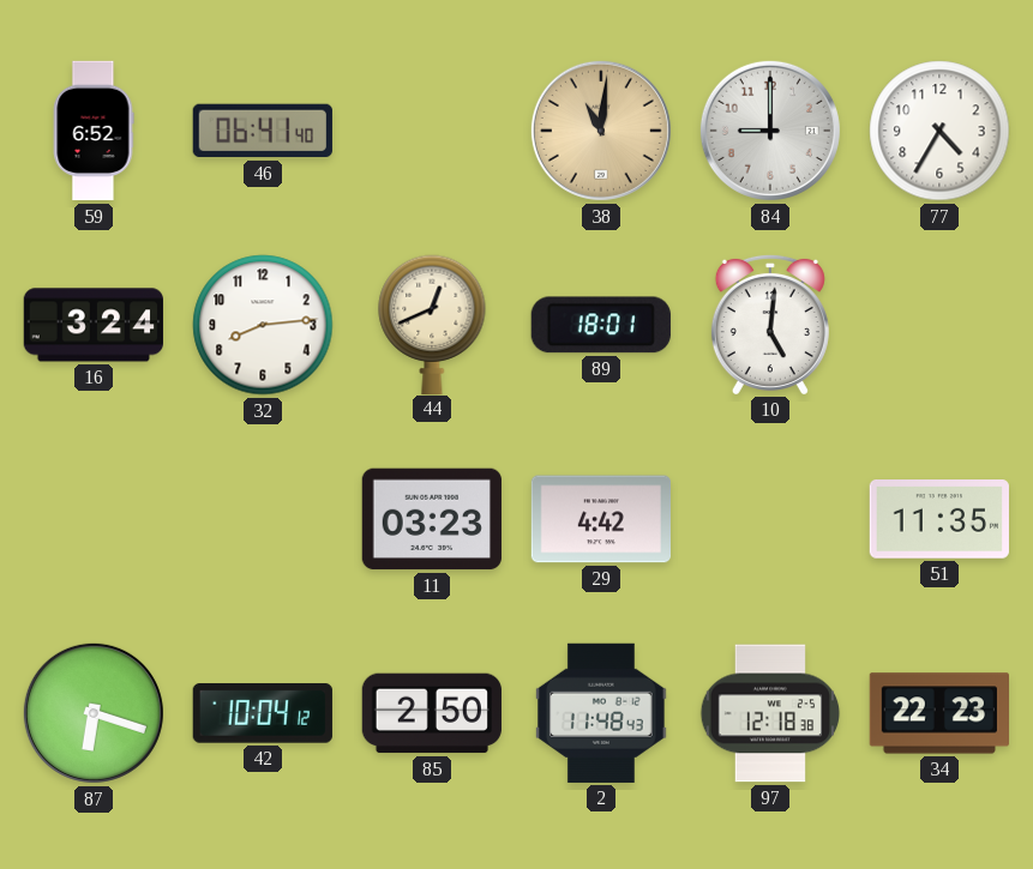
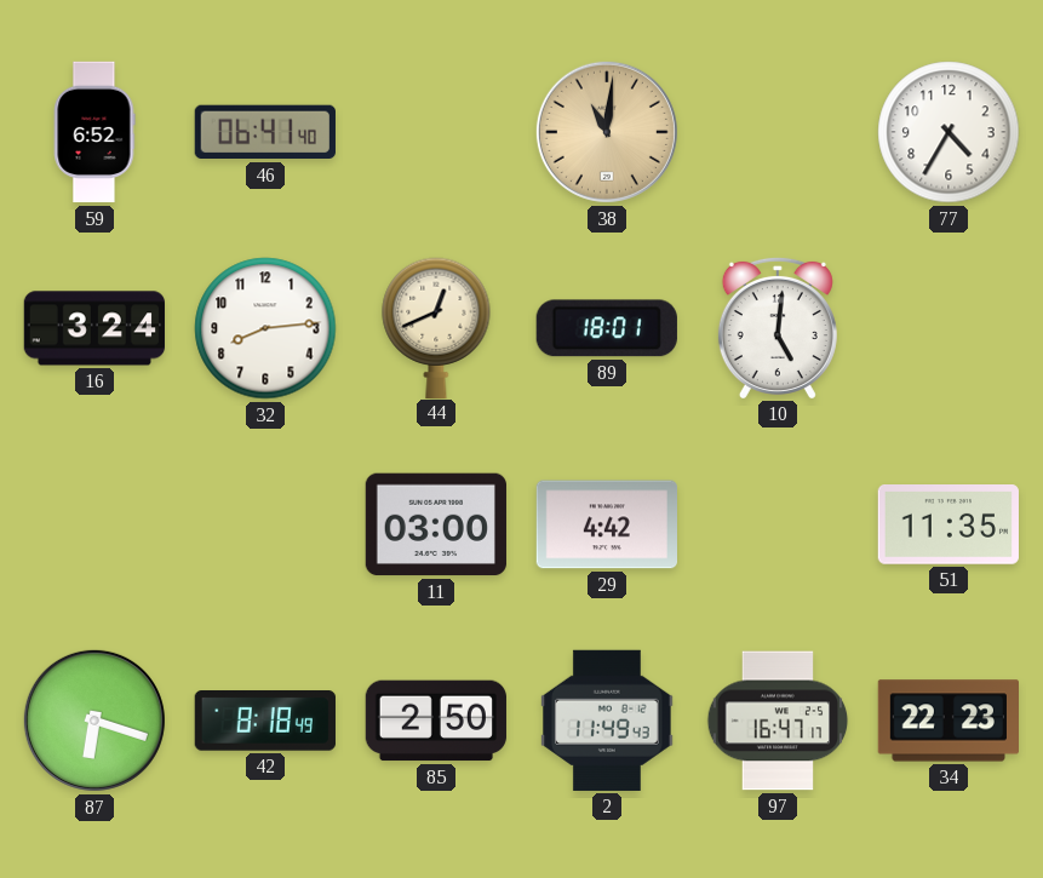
84: 9:00 -> none
11: 03:23 -> 03:00
42: 10:04 -> 8:18
2: 11:48 -> 11:49
97: 12:18 -> 16:47
